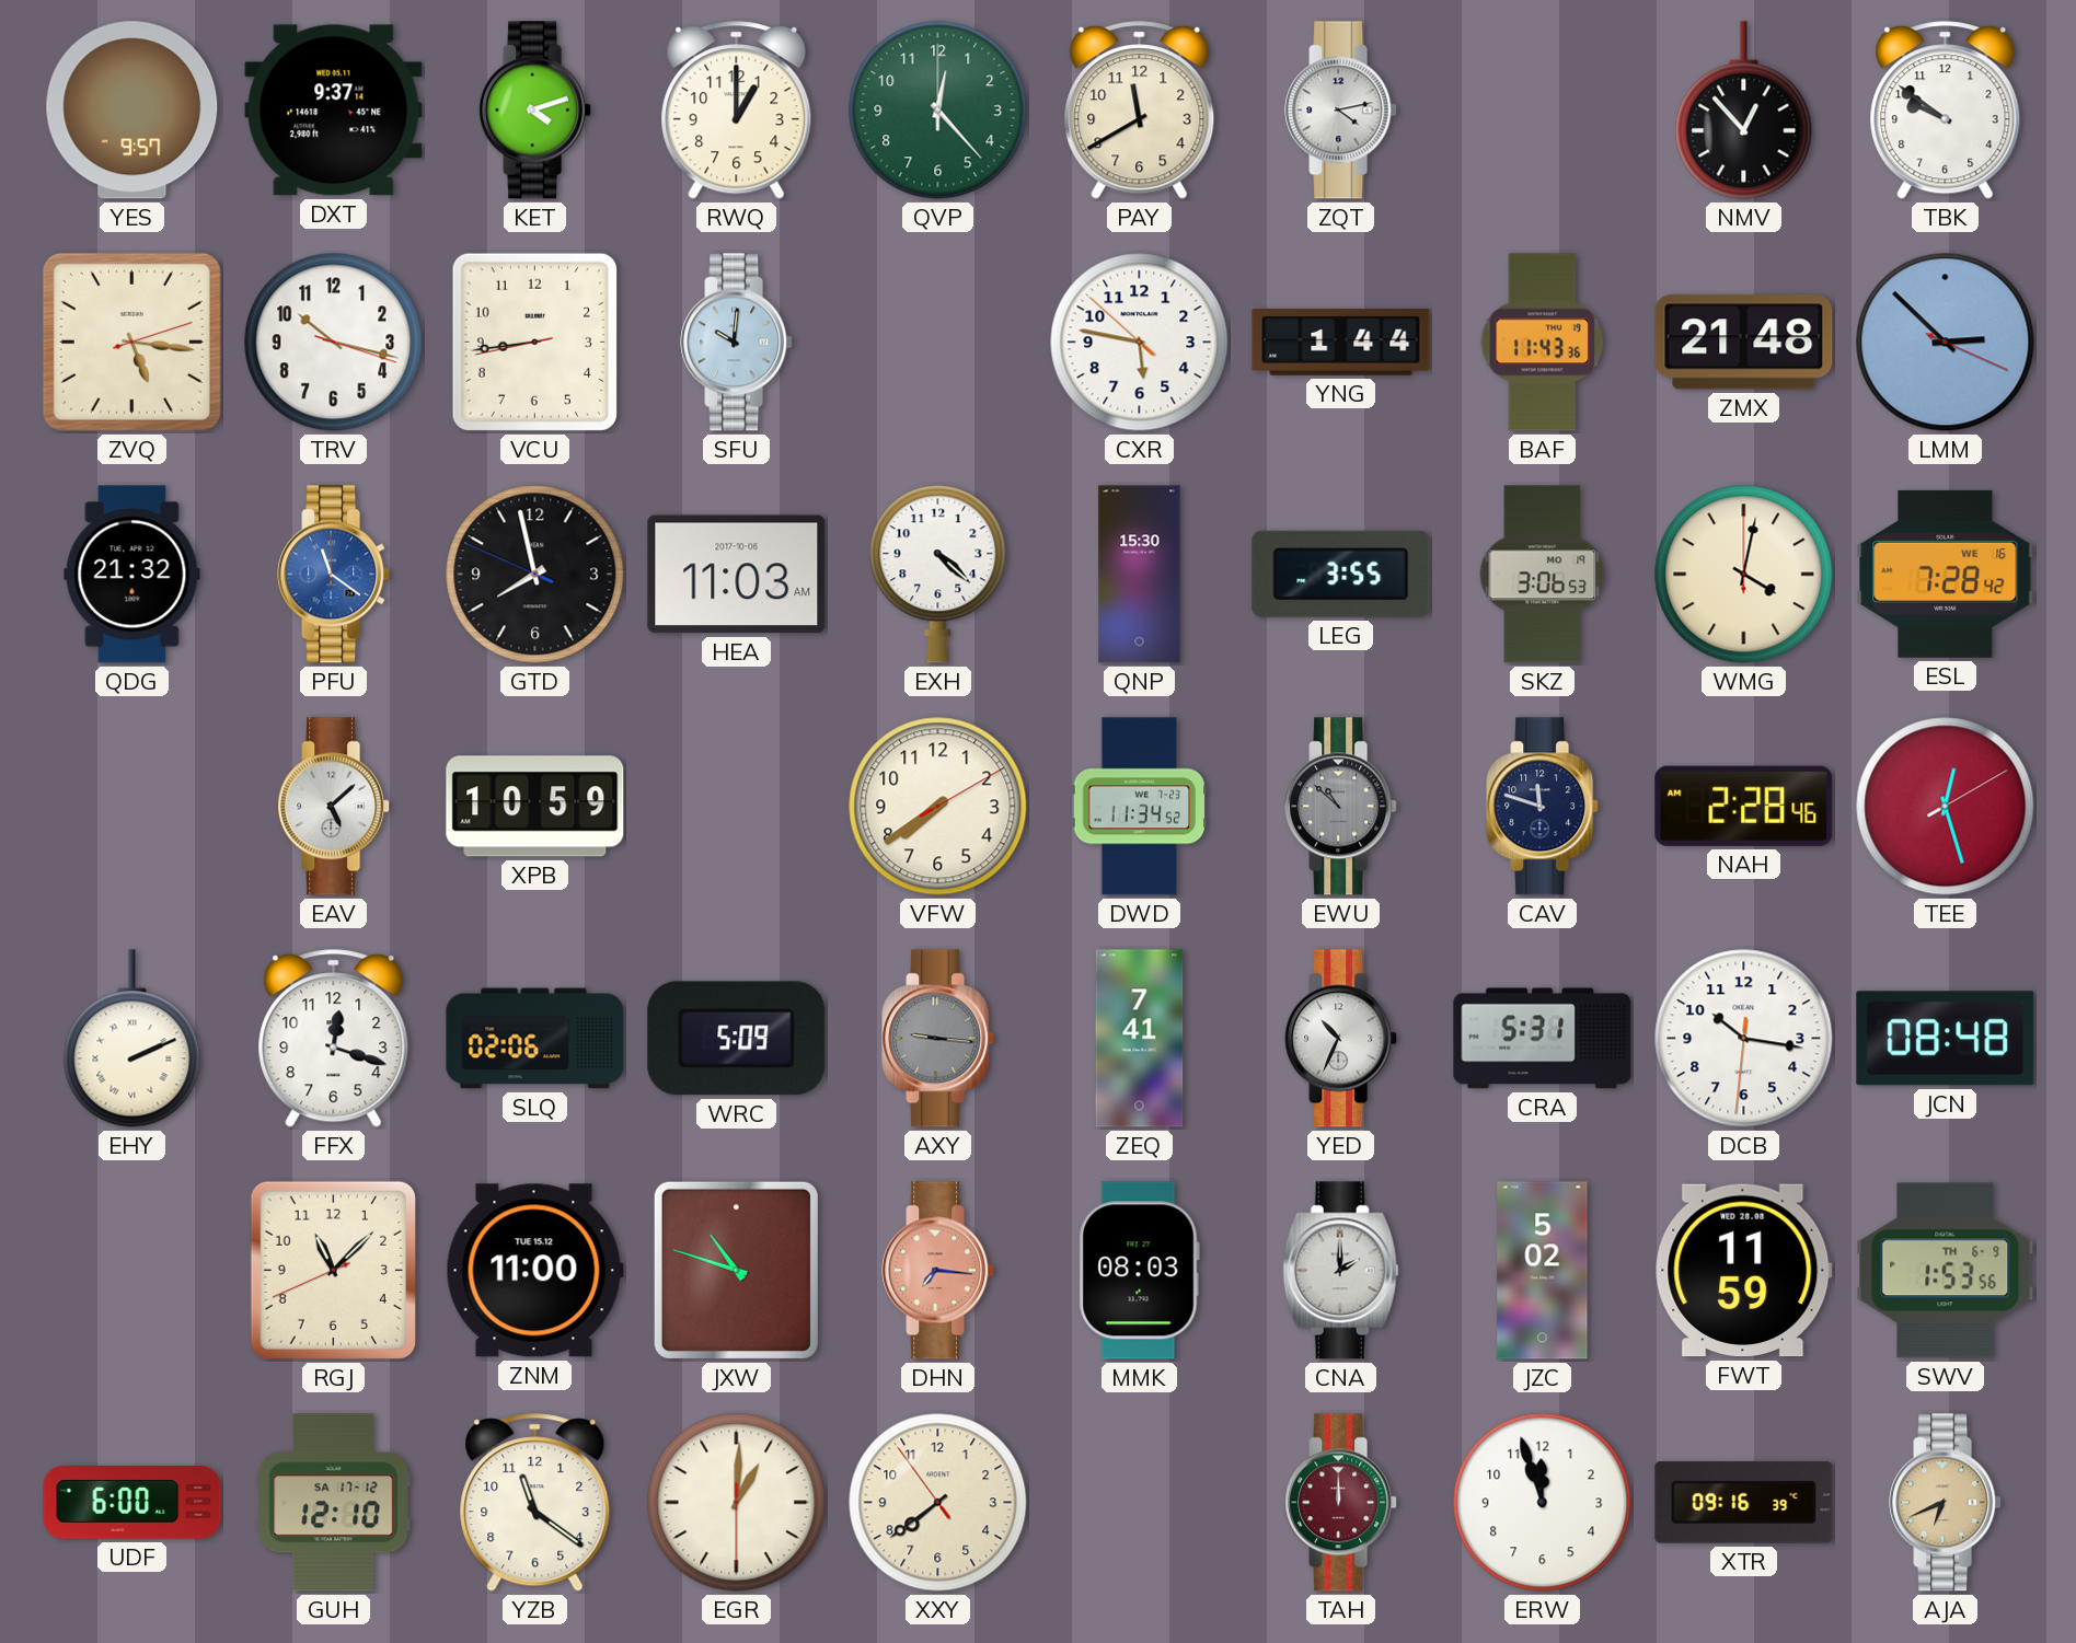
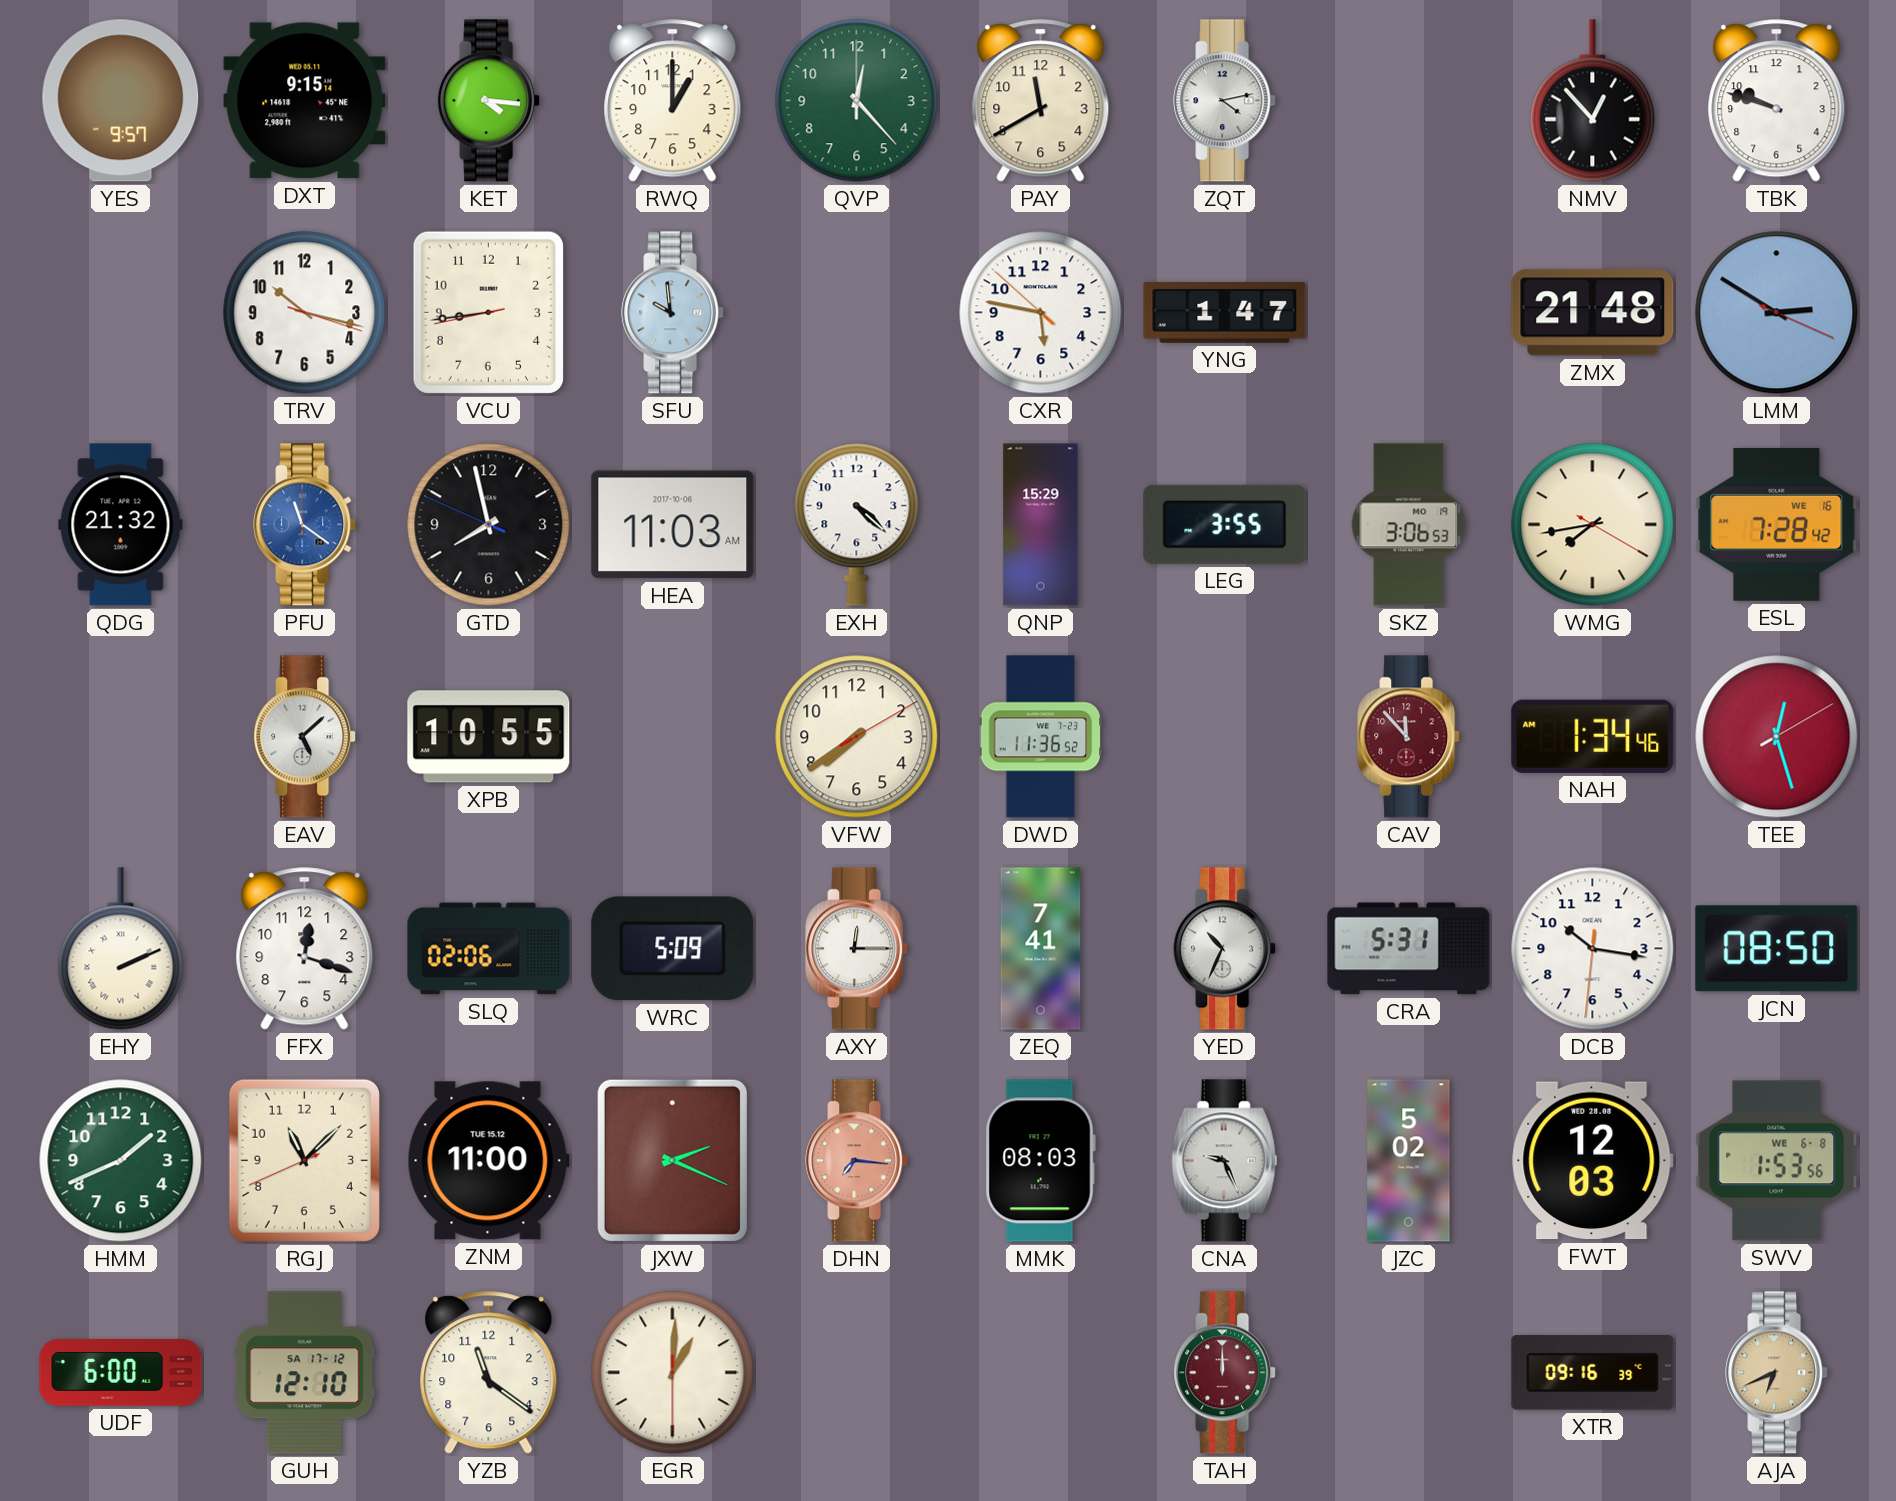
DXT: 9:37 -> 9:15
KET: 4:12 -> 4:16
TBK: 9:51 -> 9:48
ZVQ: 5:16 -> none
SFU: 10:01 -> 9:59
YNG: 1:44 -> 1:47
BAF: 11:43 -> none
LMM: 2:52 -> 2:50
QNP: 15:30 -> 15:29
WMG: 4:02 -> 7:43
XPB: 10:59 -> 10:55
DWD: 11:34 -> 11:36
EWU: 10:52 -> none
CAV: 11:48 -> 11:53
CAV dial: navy -> burgundy
NAH: 2:28 -> 1:34
AXY: 9:16 -> 12:15
AXY dial: grey -> white
JCN: 08:48 -> 08:50
HMM: none -> 1:41
JXW: 10:48 -> 2:19
CNA: 2:00 -> 9:26
FWT: 11:59 -> 12:03
SWV date: TH 6-9 -> WE 6-8
XXY: 7:38 -> none
ERW: 11:57 -> none
